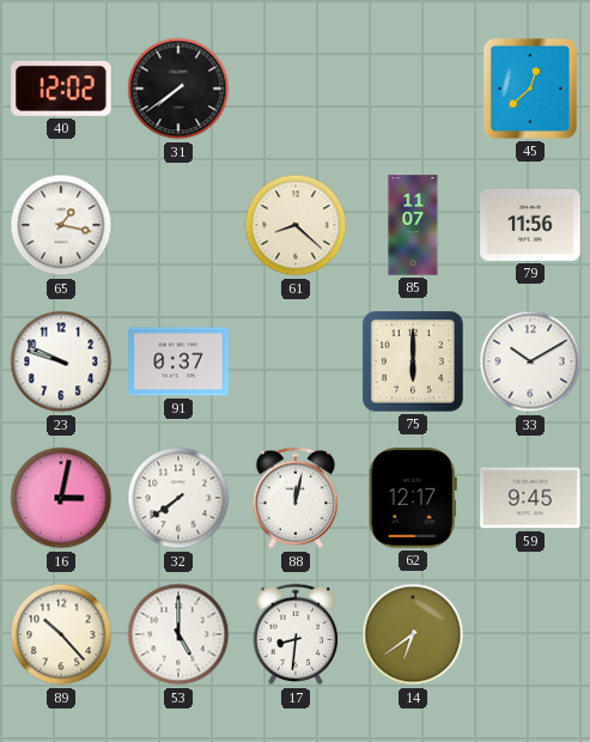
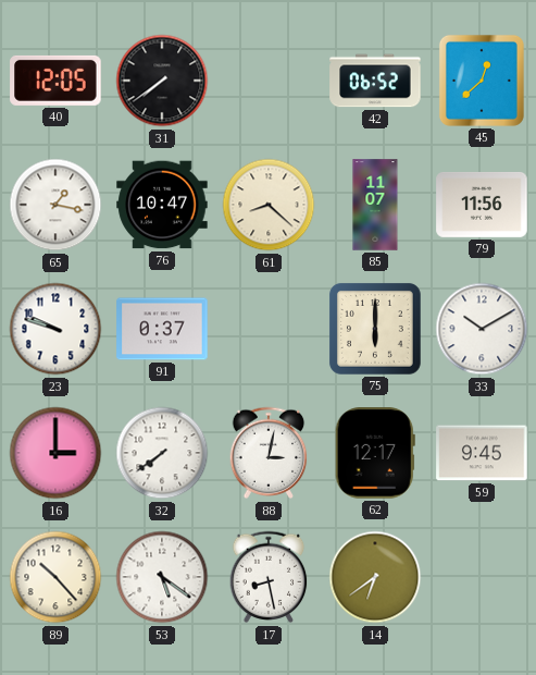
40: 12:02 -> 12:05
42: none -> 06:52
76: none -> 10:47
16: 3:02 -> 3:00
88: 12:02 -> 3:02
53: 5:00 -> 5:21
17: 8:31 -> 8:28
